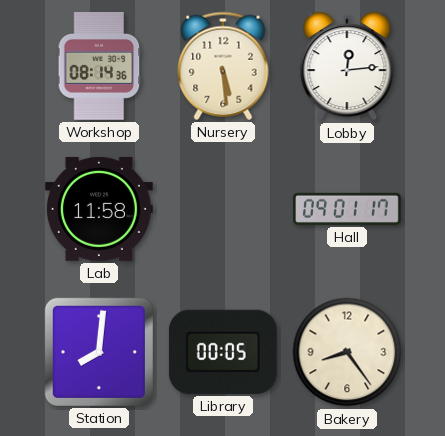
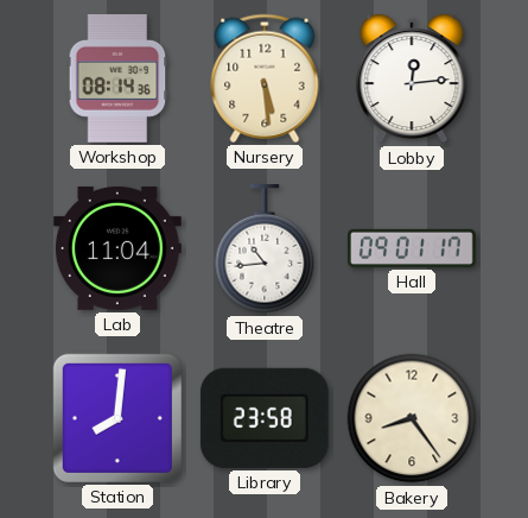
Lab: 11:58 -> 11:04
Theatre: none -> 10:44
Library: 00:05 -> 23:58
